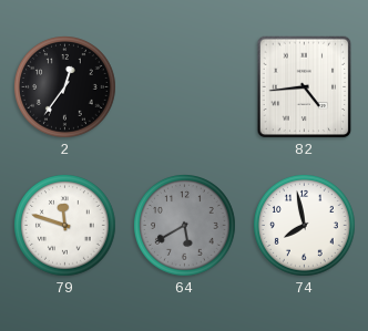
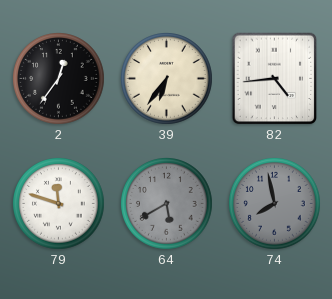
39: none -> 6:36
74 dial: white -> grey
